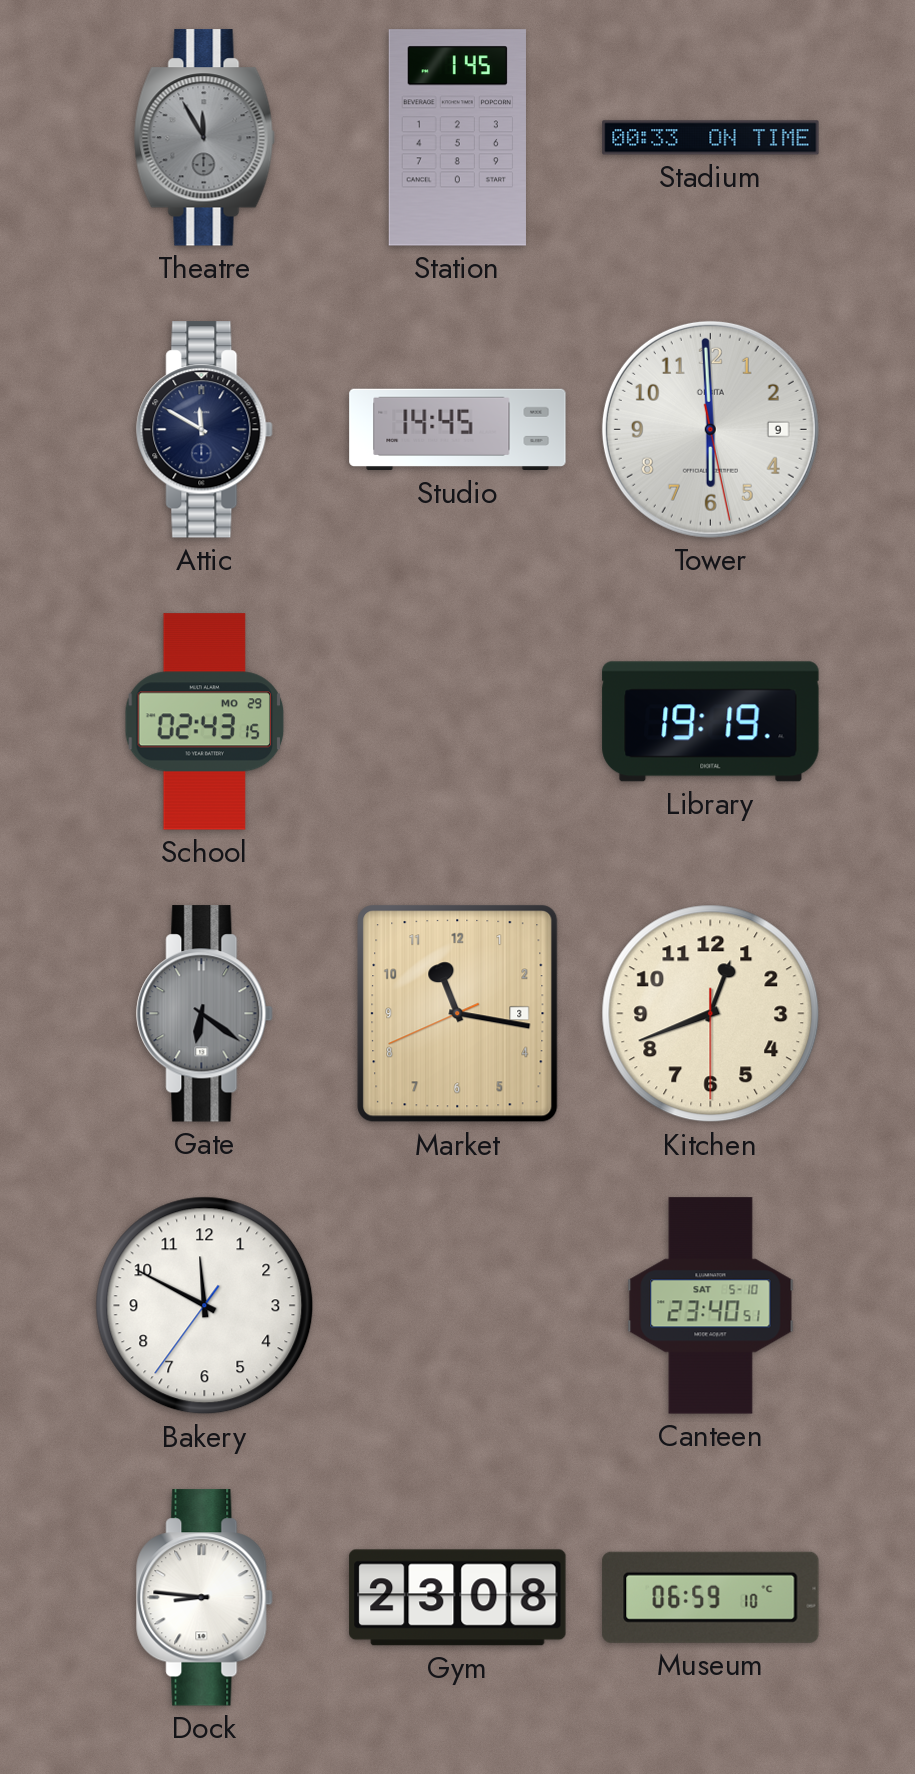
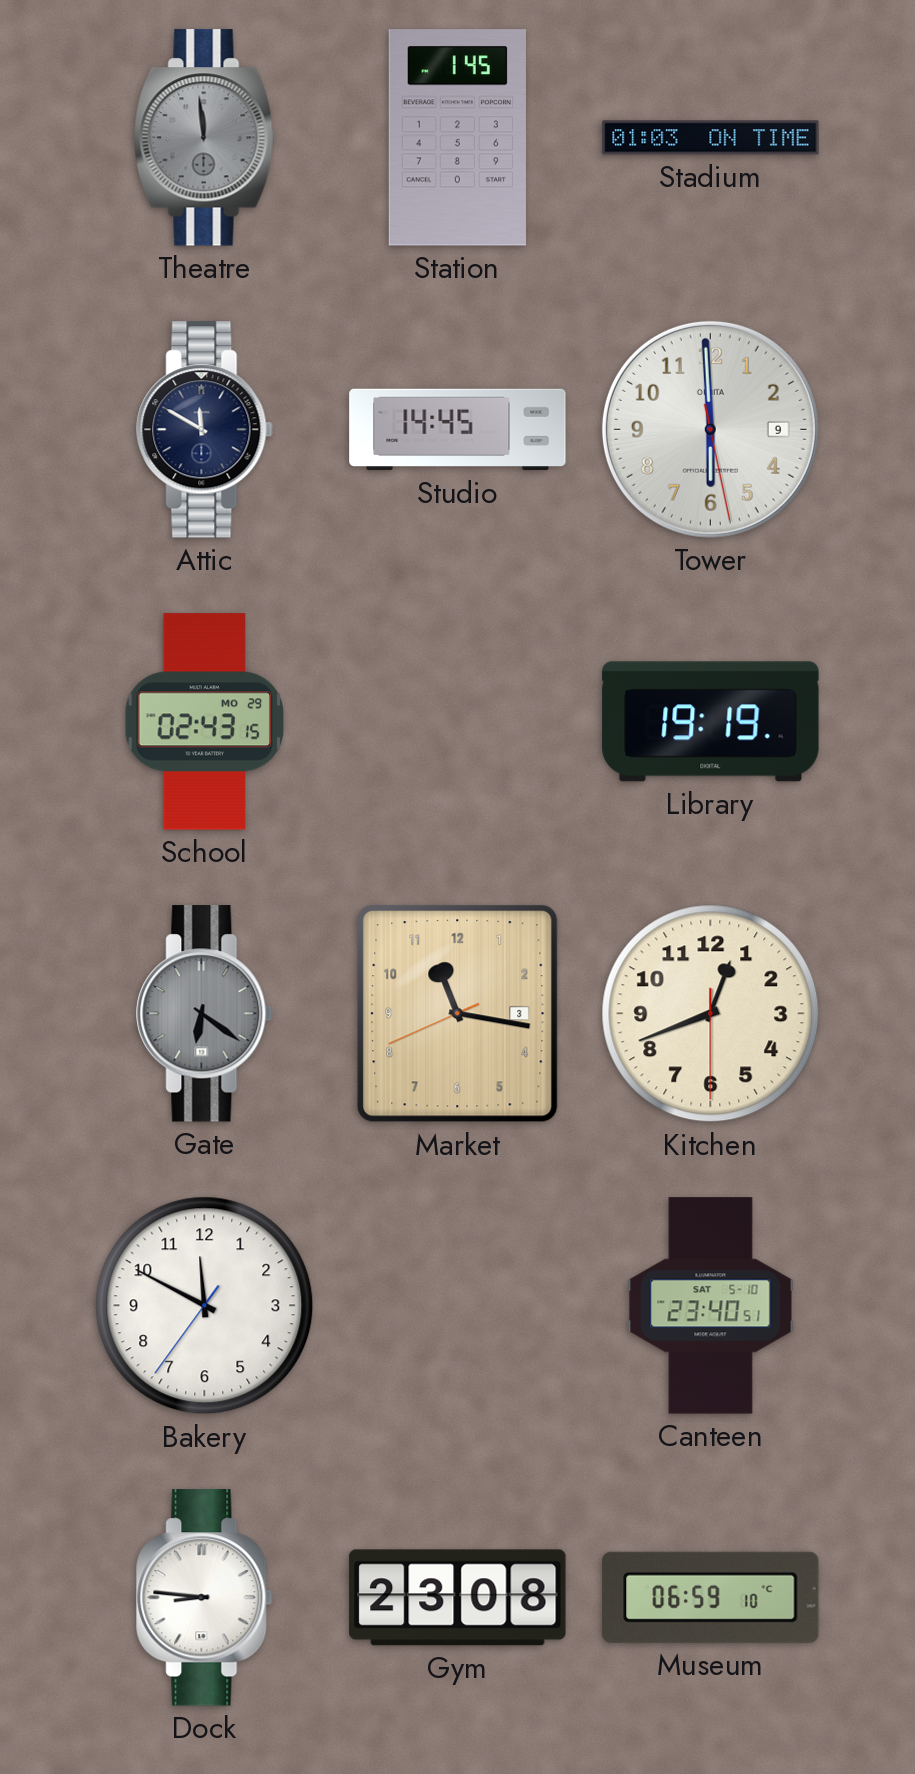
Theatre: 11:55 -> 11:59
Stadium: 00:33 -> 01:03
